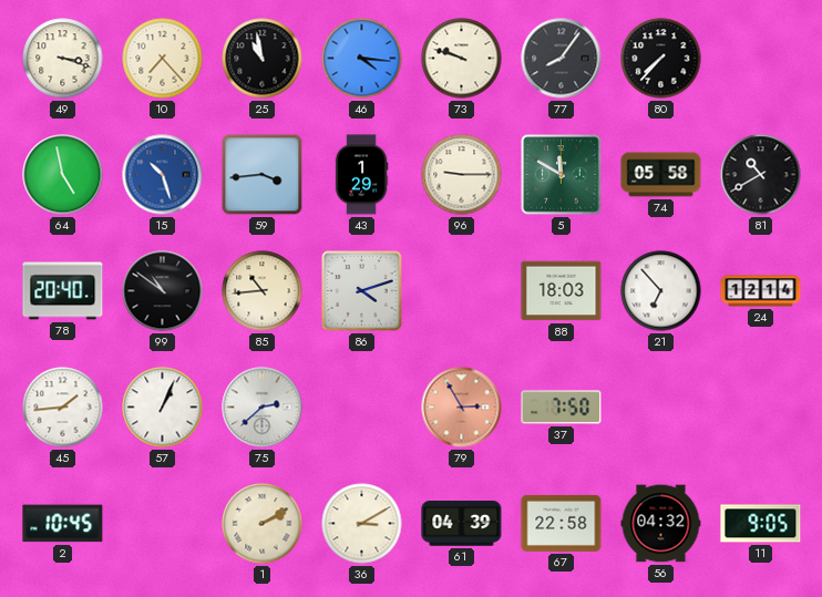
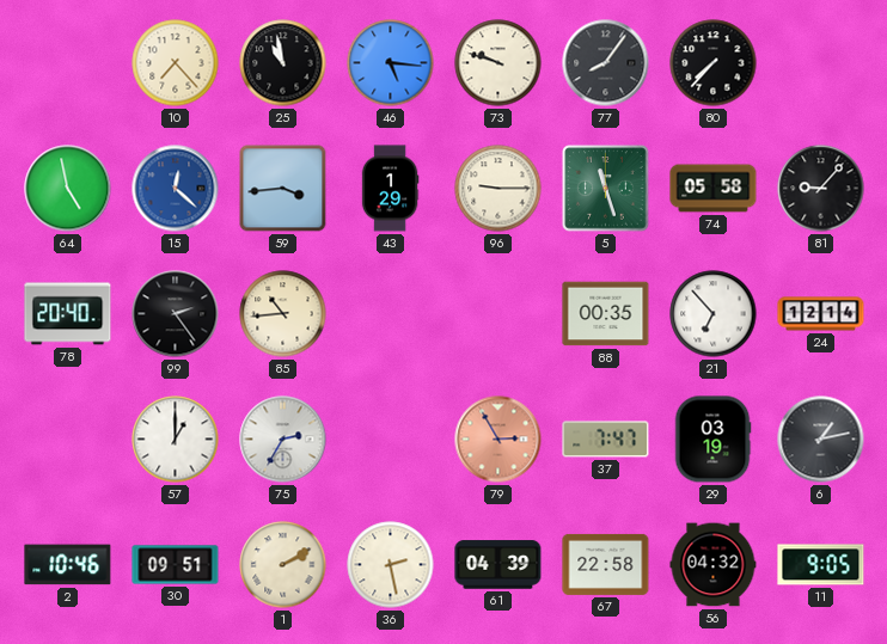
49: 3:18 -> none
46: 4:16 -> 5:16
15: 10:27 -> 12:22
5: 11:50 -> 11:27
81: 10:40 -> 9:07
99: 10:51 -> 2:24
86: 4:12 -> none
88: 18:03 -> 00:35
45: 1:44 -> none
57: 1:04 -> 1:00
75: 2:38 -> 2:35
37: 7:50 -> 7:47
29: none -> 03:19
6: none -> 1:13
2: 10:45 -> 10:46
30: none -> 09:51
36: 3:10 -> 2:28
